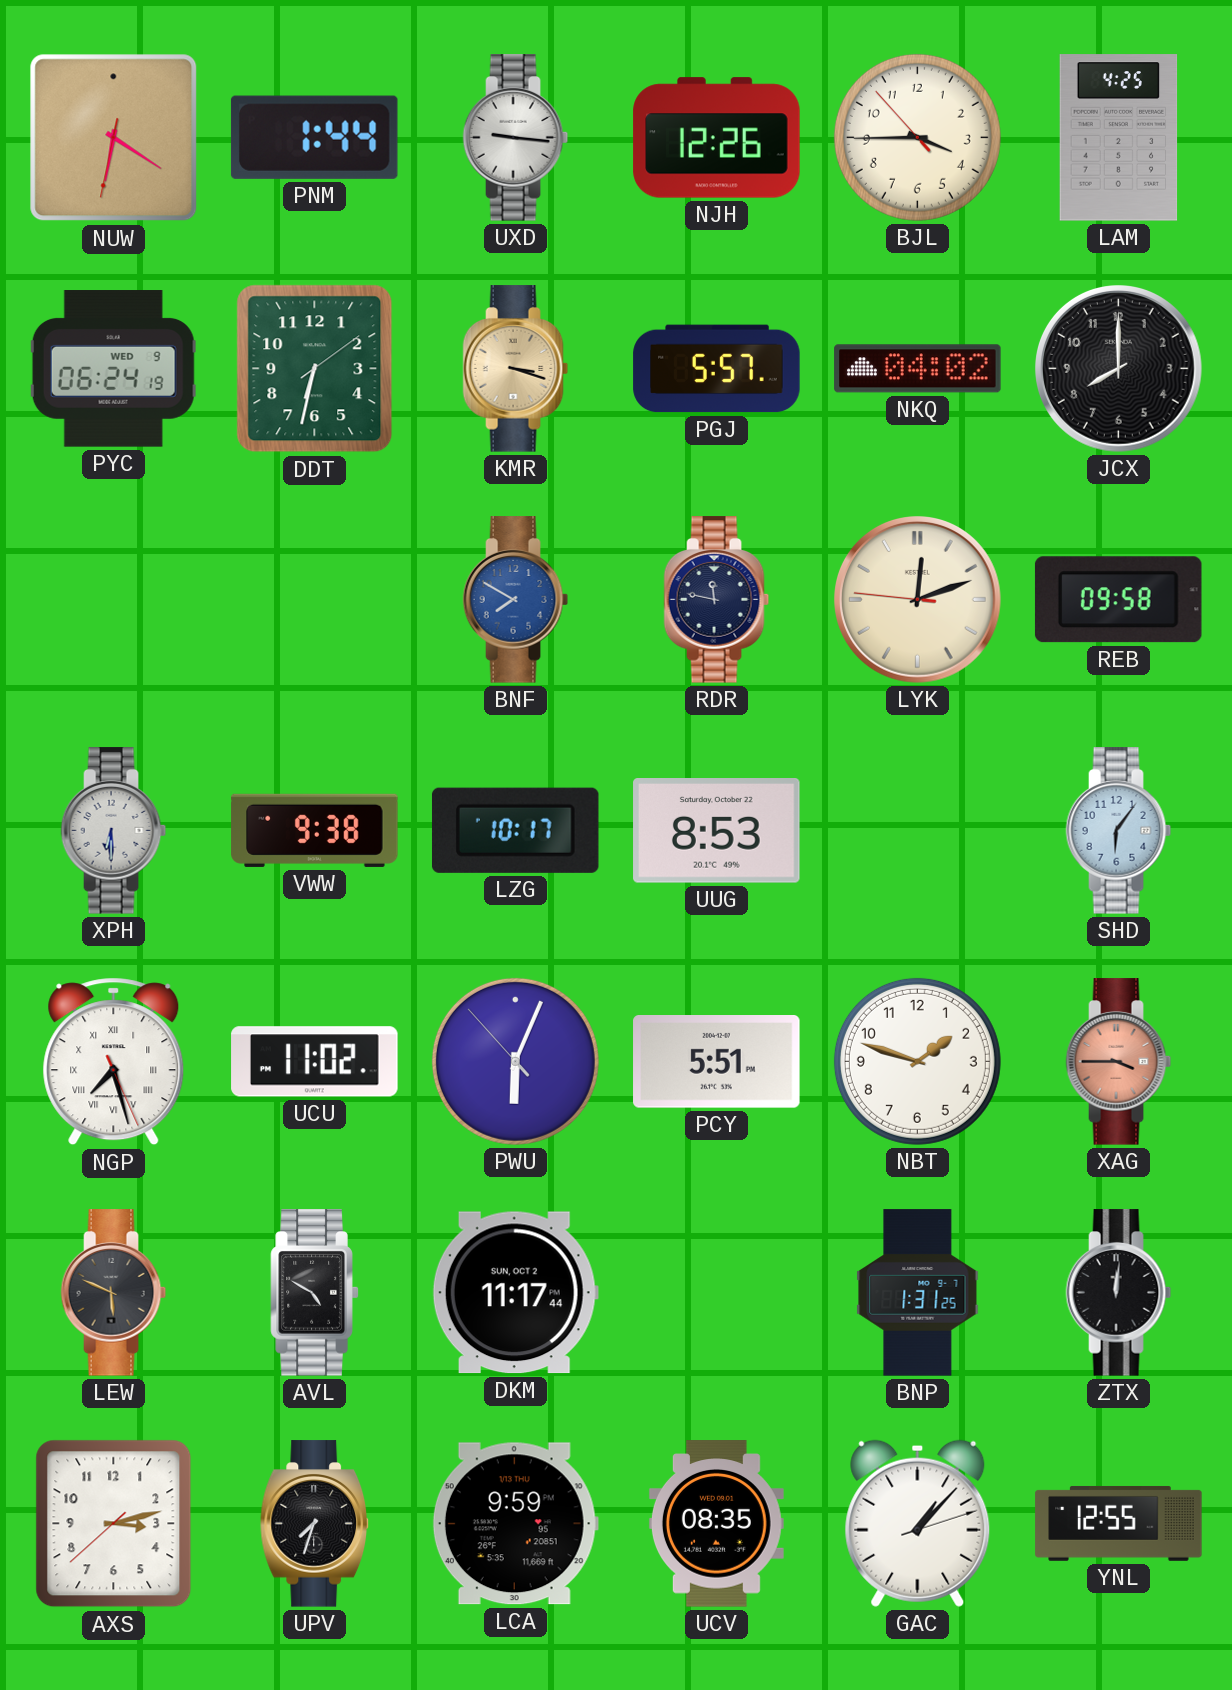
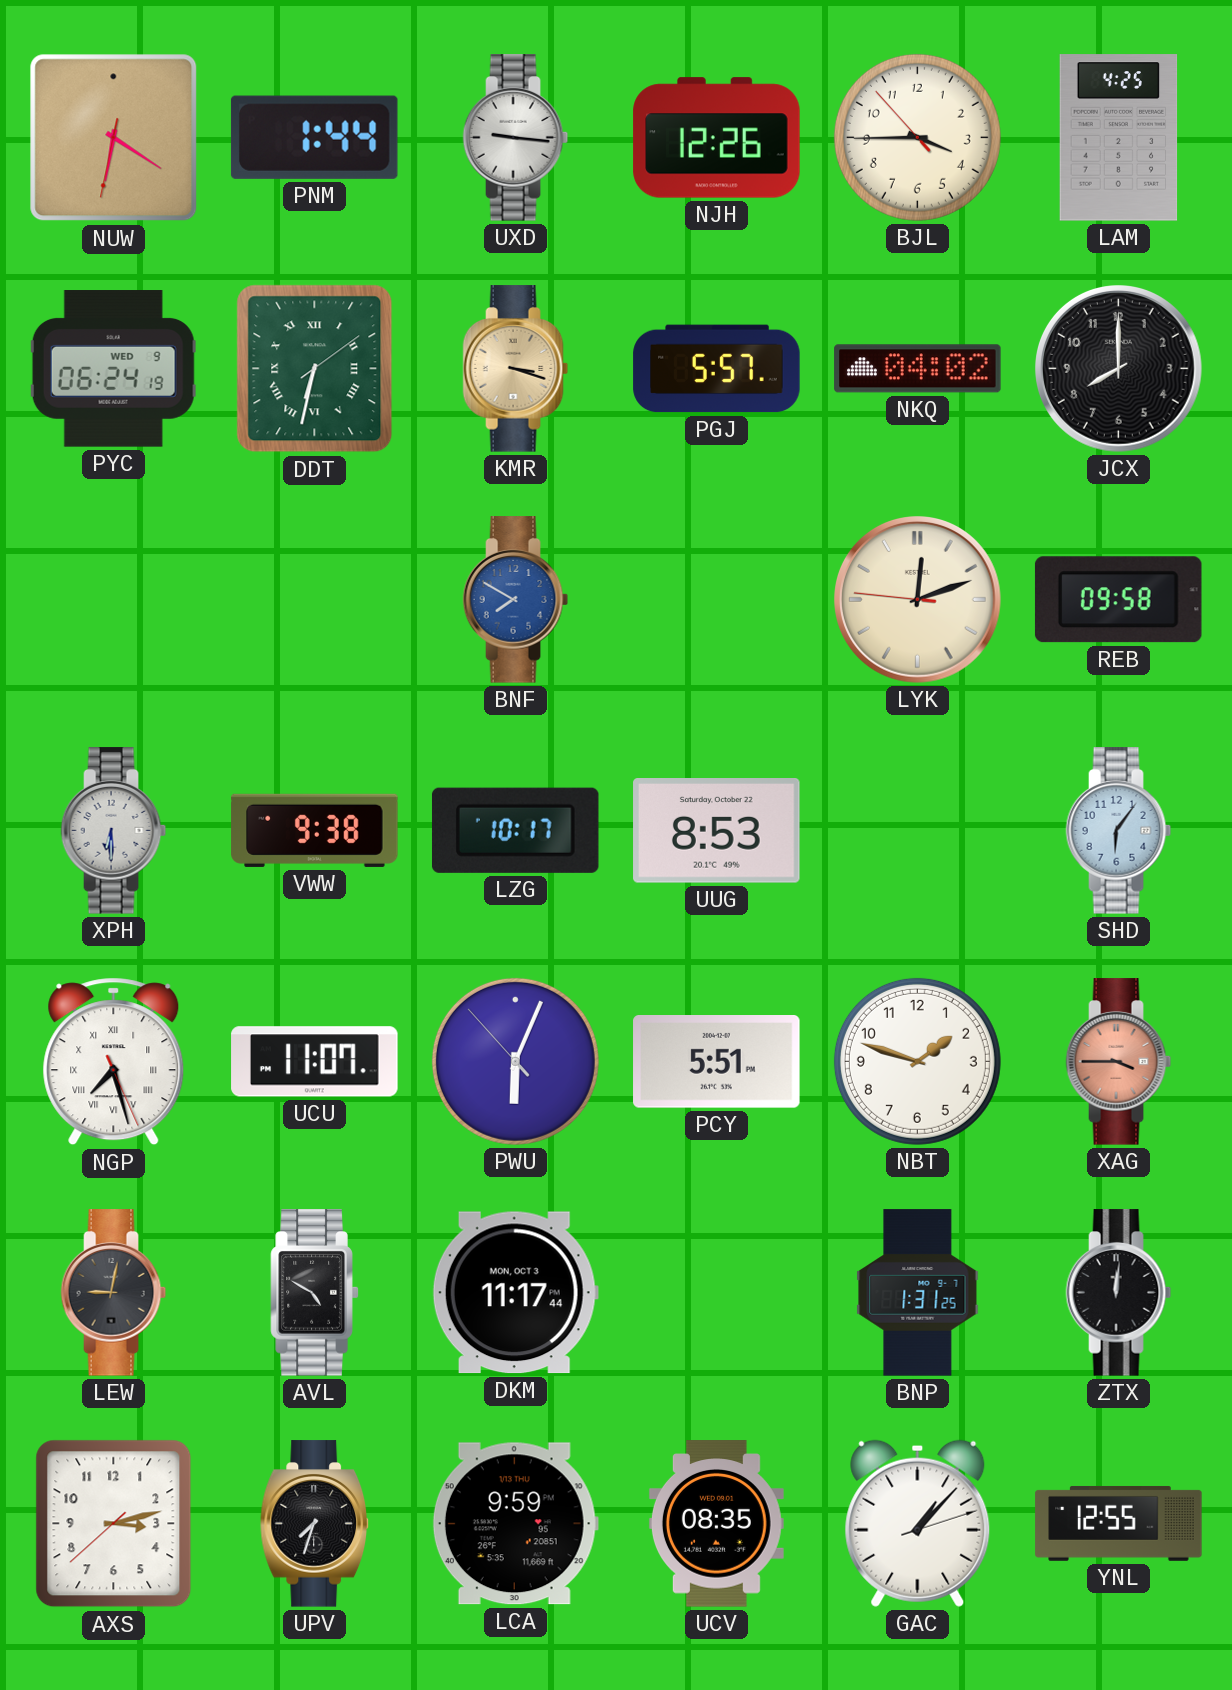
DDT numerals: Arabic -> Roman
RDR: 11:47 -> none
UCU: 11:02 -> 11:07
LEW: 5:49 -> 9:02
DKM date: SUN, OCT 2 -> MON, OCT 3
